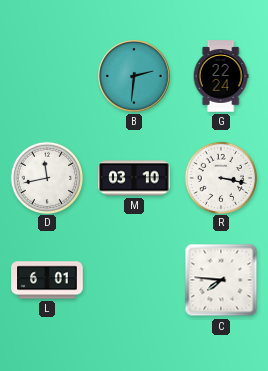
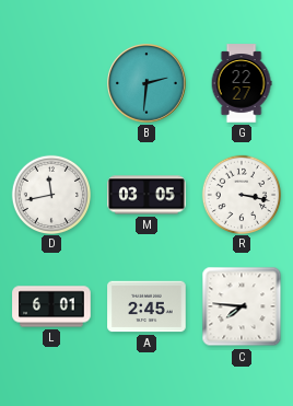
G: 22:24 -> 22:27
M: 03:10 -> 03:05
A: none -> 2:45
